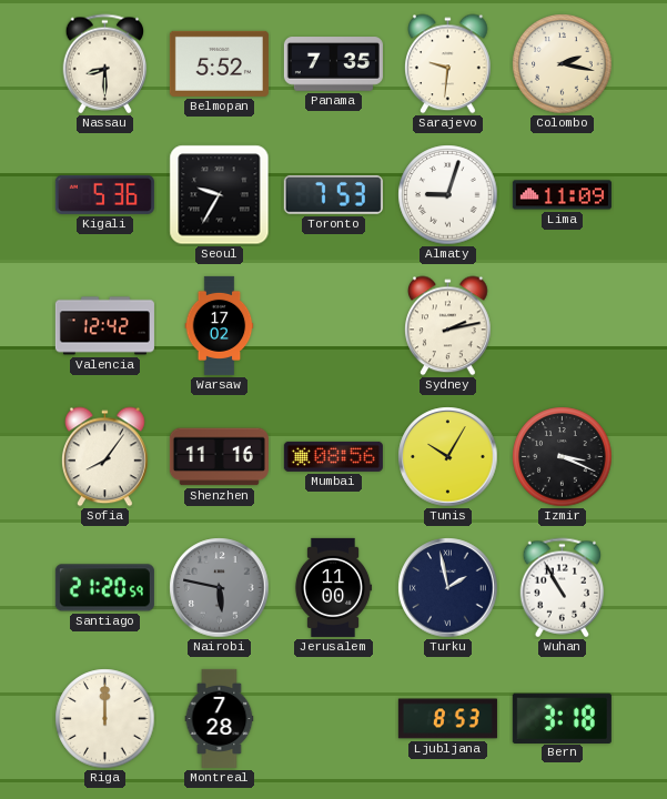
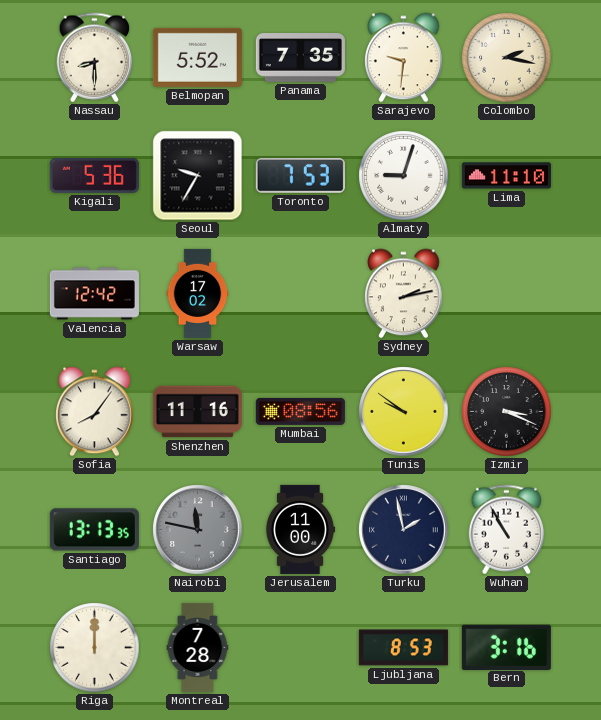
Lima: 11:09 -> 11:10
Tunis: 10:05 -> 9:51
Santiago: 21:20 -> 13:13
Nairobi: 5:47 -> 11:47
Bern: 3:18 -> 3:16
